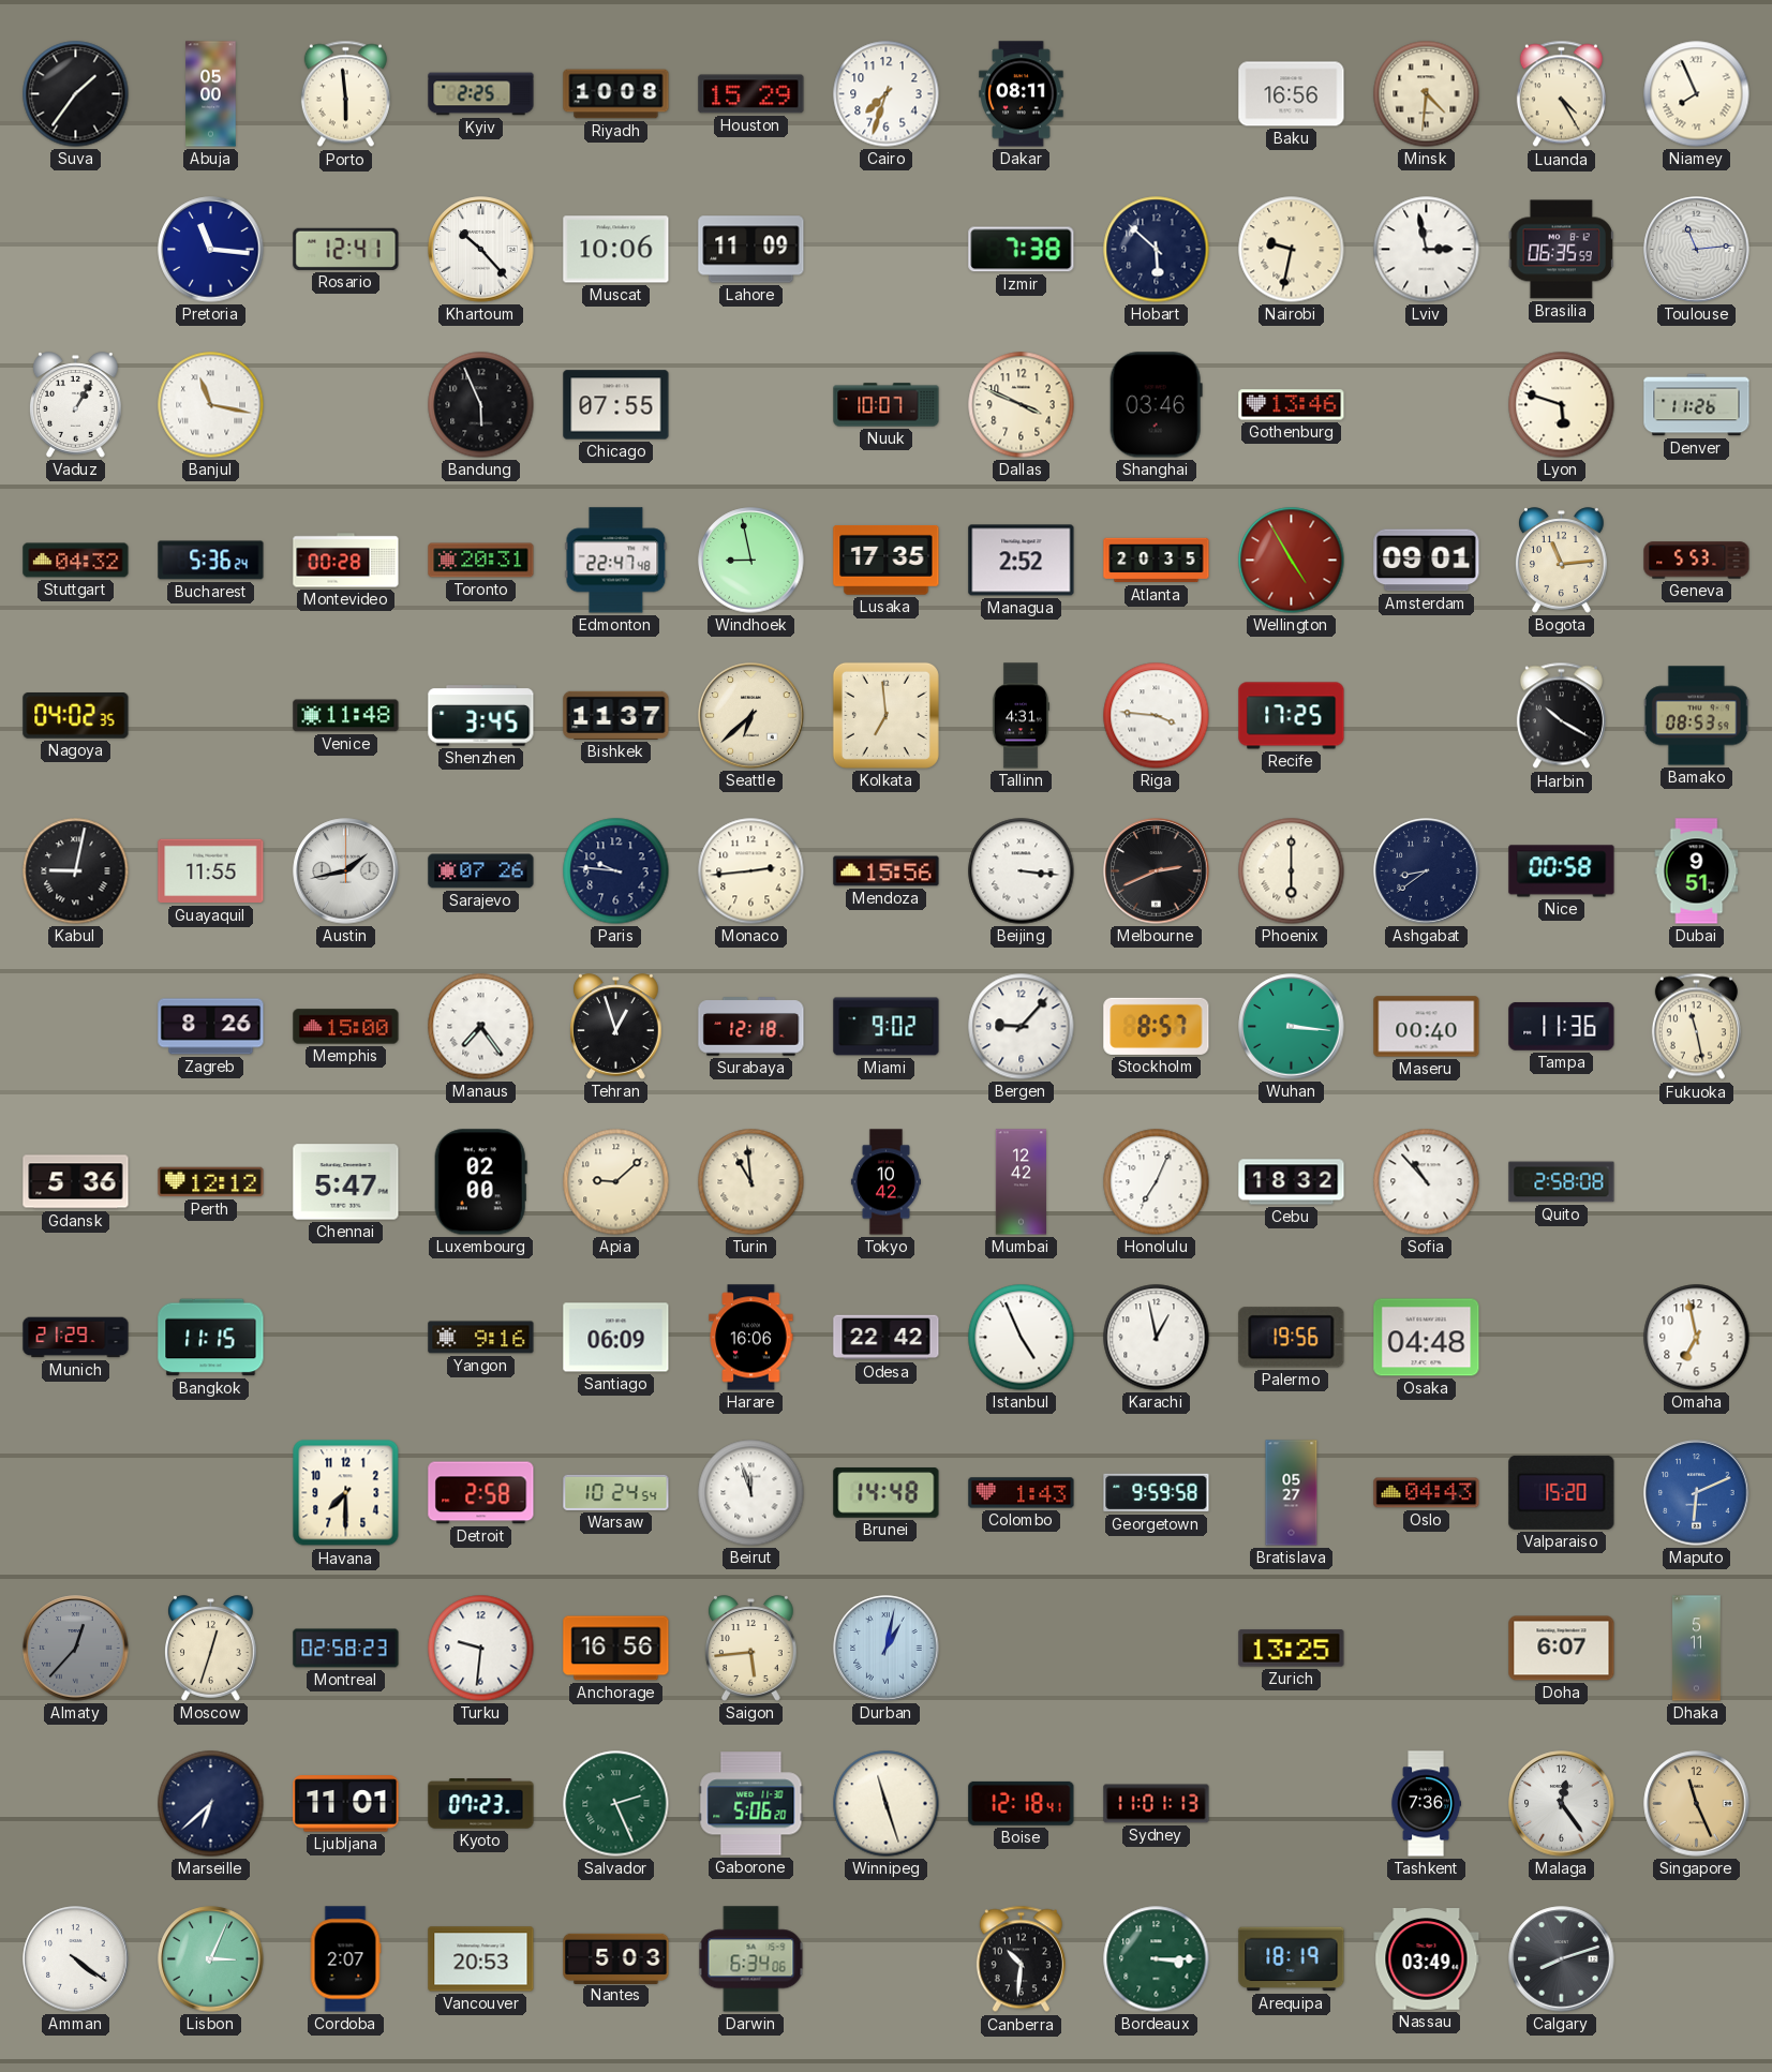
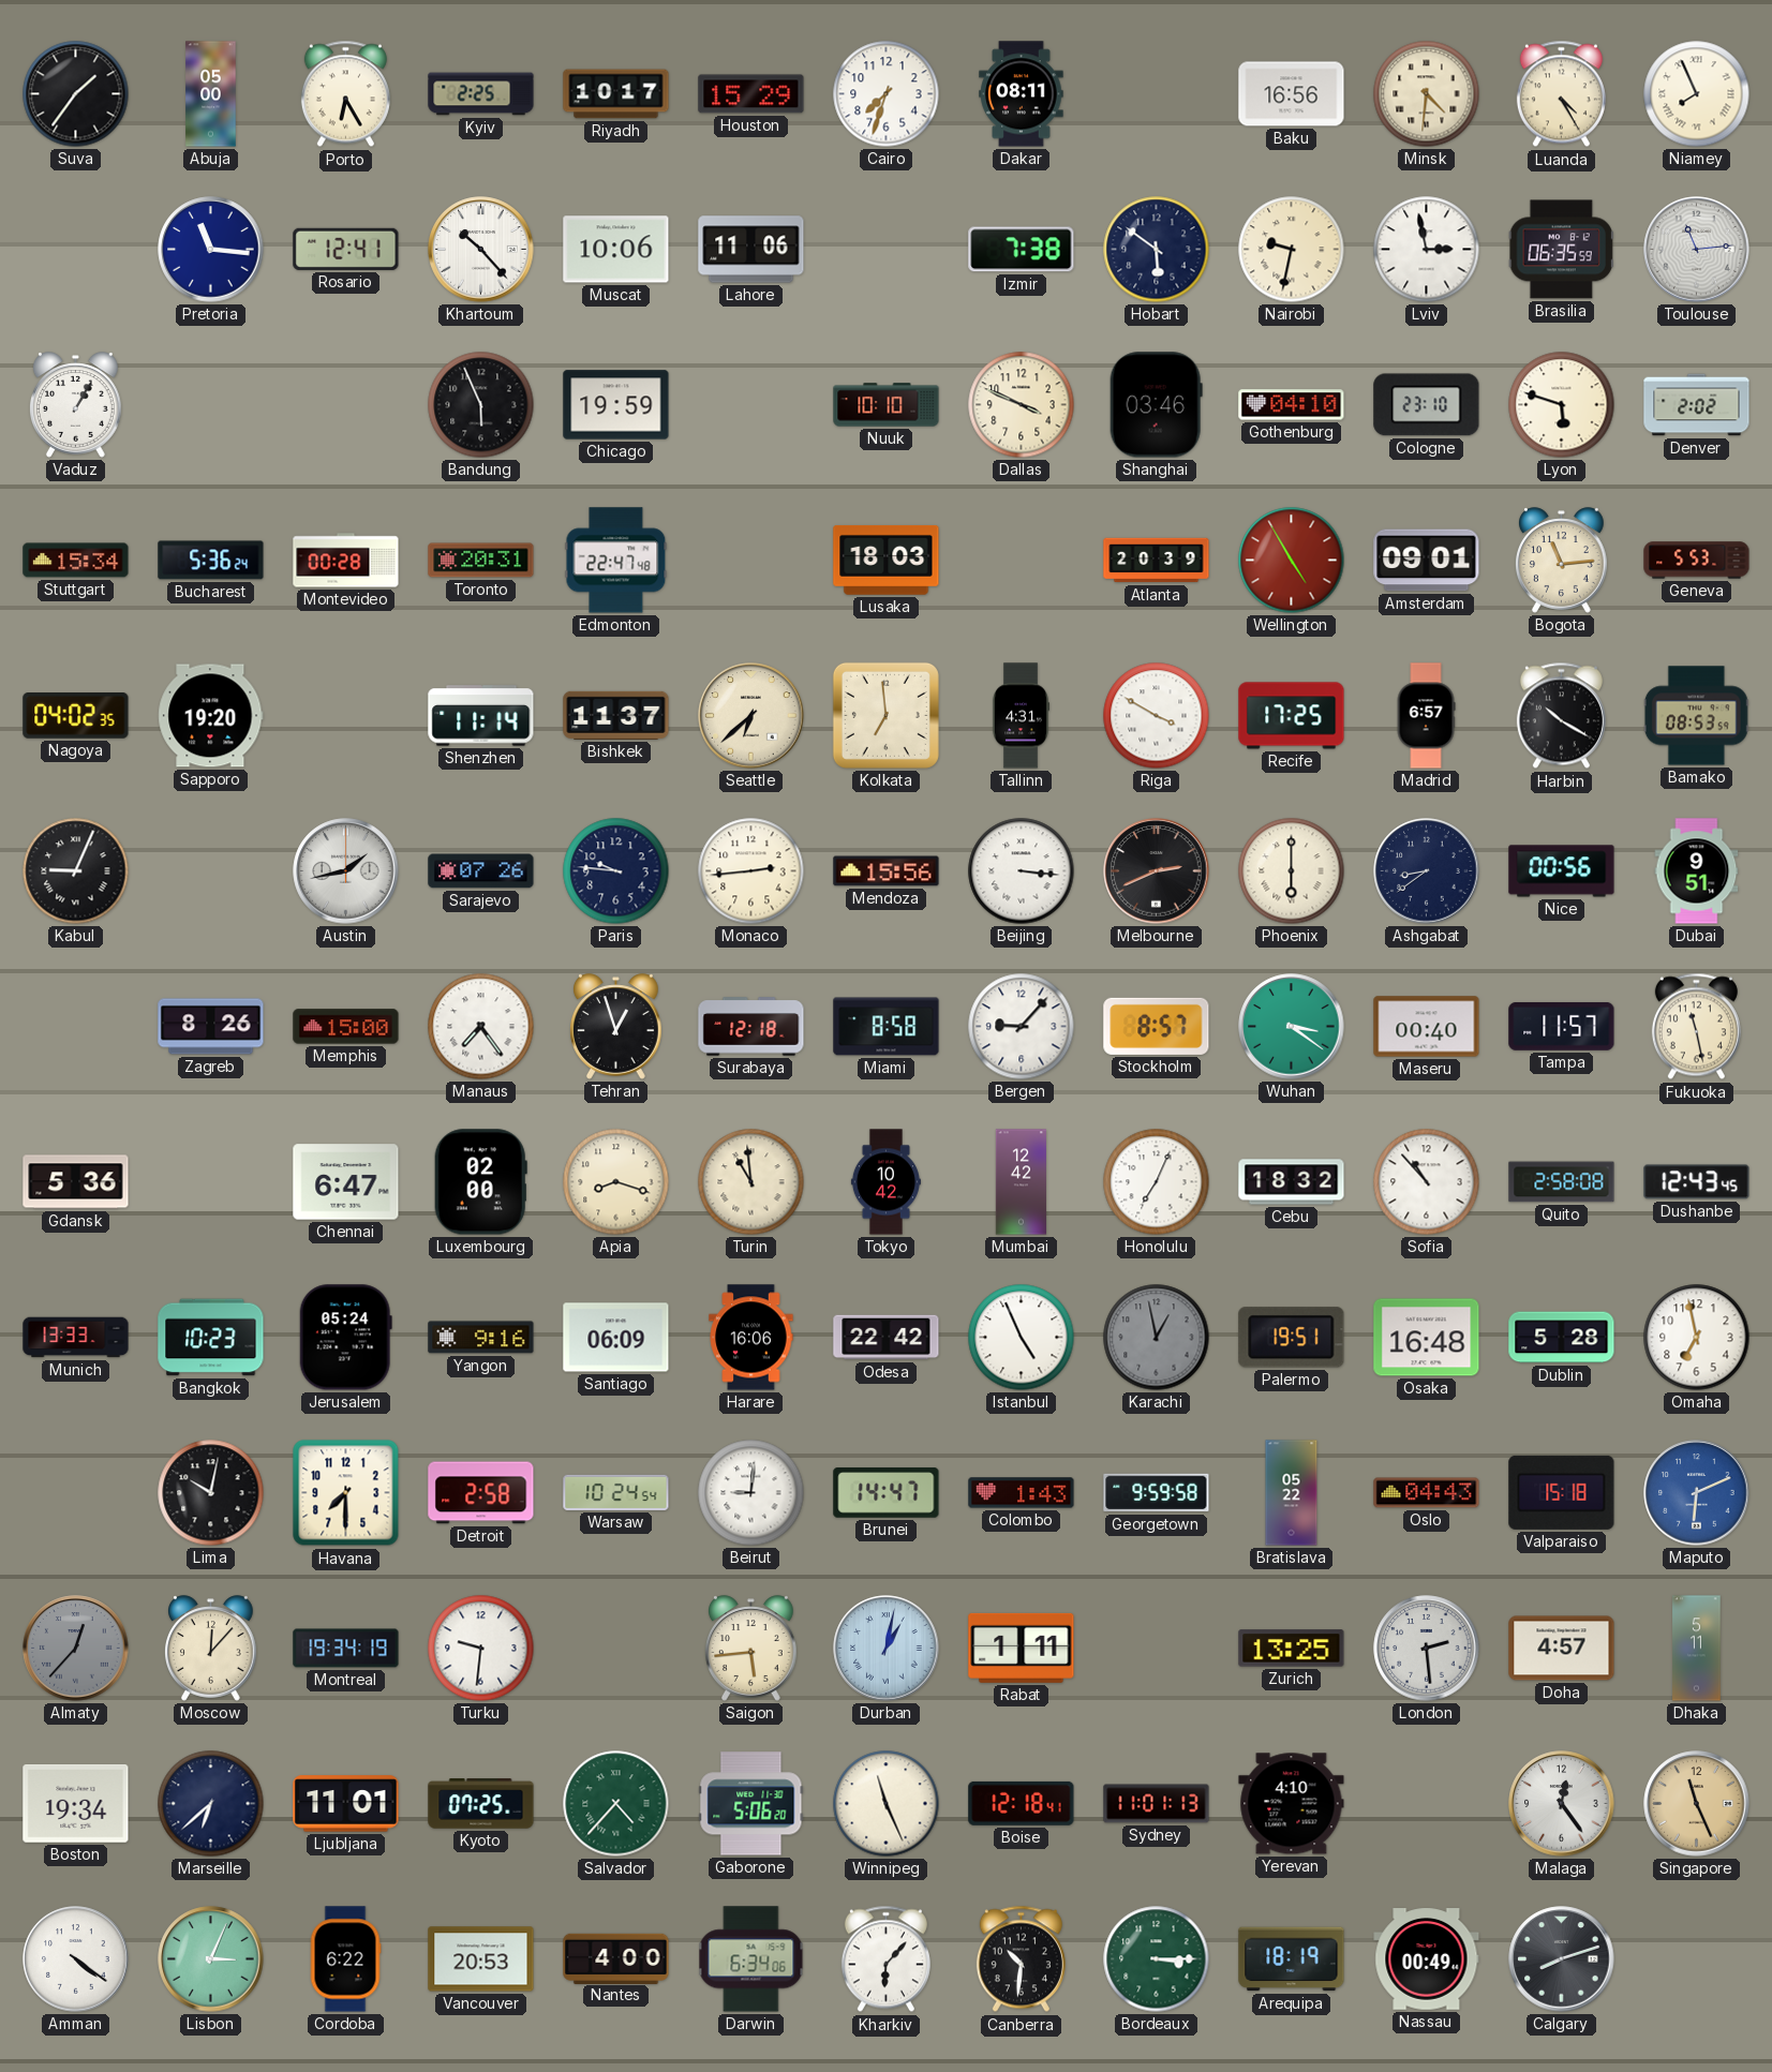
Porto: 5:59 -> 6:25
Riyadh: 10:08 -> 10:17
Lahore: 11:09 -> 11:06
Hobart: 5:52 -> 5:51
Banjul: 11:17 -> none
Chicago: 07:55 -> 19:59
Nuuk: 10:07 -> 10:10
Gothenburg: 13:46 -> 04:10
Cologne: none -> 23:10
Denver: 11:26 -> 2:02
Stuttgart: 04:32 -> 15:34
Windhoek: 8:58 -> none
Lusaka: 17:35 -> 18:03
Managua: 2:52 -> none
Atlanta: 20:35 -> 20:39
Sapporo: none -> 19:20
Venice: 11:48 -> none
Shenzhen: 3:45 -> 11:14
Riga: 3:46 -> 3:50
Madrid: none -> 6:57
Kabul: 9:02 -> 9:04
Guayaquil: 11:55 -> none
Nice: 00:58 -> 00:56
Miami: 9:02 -> 8:58
Wuhan: 3:16 -> 3:21
Tampa: 11:36 -> 11:57
Perth: 12:12 -> none
Chennai: 5:47 -> 6:47
Apia: 9:08 -> 8:18
Dushanbe: none -> 12:43
Munich: 21:29 -> 13:33
Bangkok: 11:15 -> 10:23
Jerusalem: none -> 05:24
Karachi dial: white -> grey
Palermo: 19:56 -> 19:51
Osaka: 04:48 -> 16:48
Dublin: none -> 5:28
Lima: none -> 10:02
Beirut: 11:57 -> 9:01
Brunei: 14:48 -> 14:47
Bratislava: 05:27 -> 05:22
Valparaiso: 15:20 -> 15:18
Moscow: 12:33 -> 12:07
Montreal: 02:58 -> 19:34
Anchorage: 16:56 -> none
Rabat: none -> 1:11
London: none -> 2:29
Doha: 6:07 -> 4:57
Boston: none -> 19:34
Kyoto: 07:23 -> 07:25
Salvador: 2:26 -> 4:37
Winnipeg: 11:27 -> 11:26
Yerevan: none -> 4:10
Tashkent: 7:36 -> none
Cordoba: 2:07 -> 6:22
Nantes: 5:03 -> 4:00
Kharkiv: none -> 6:07
Nassau: 03:49 -> 00:49
